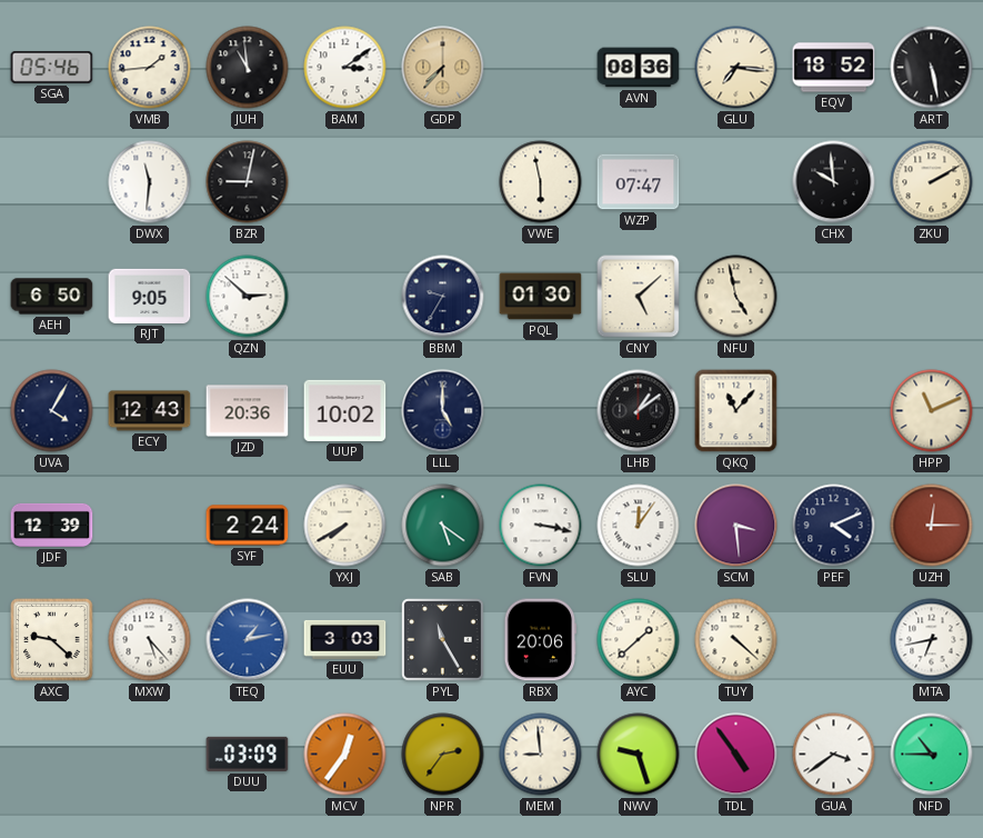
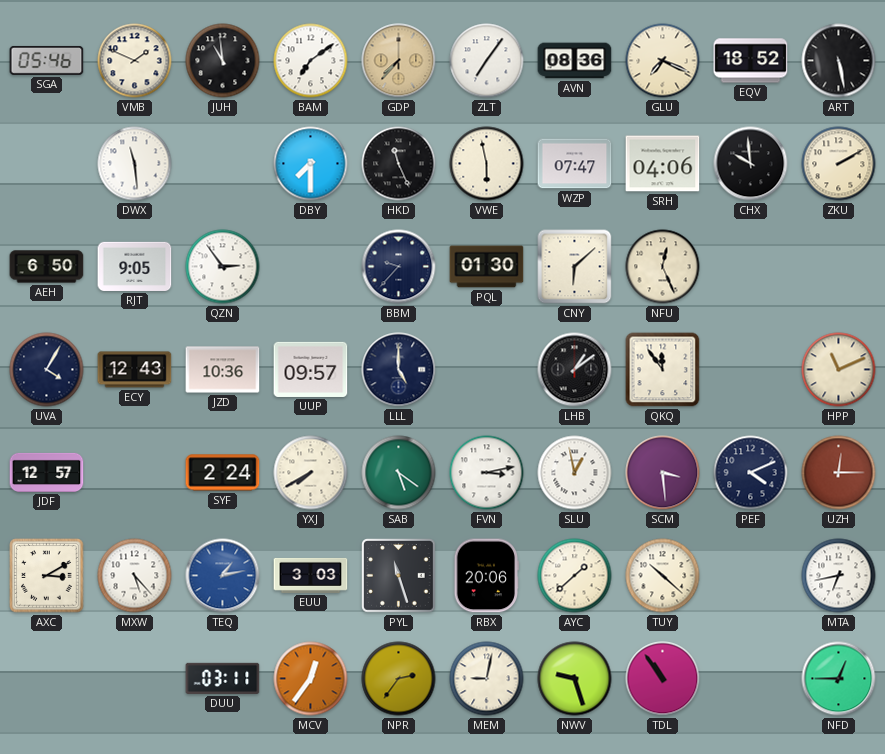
VMB: 1:44 -> 1:49
BAM: 3:09 -> 7:09
ZLT: none -> 7:06
GLU: 7:16 -> 7:19
DWX: 11:31 -> 11:29
BZR: 9:02 -> none
DBY: none -> 7:30
HKD: none -> 11:26
SRH: none -> 04:06
QZN: 2:52 -> 2:54
BBM: 9:35 -> 9:37
CNY: 5:08 -> 6:08
NFU: 4:58 -> 12:26
JZD: 20:36 -> 10:36
UUP: 10:02 -> 09:57
QKQ: 11:07 -> 11:54
JDF: 12:39 -> 12:57
FVN: 3:17 -> 3:13
SLU: 12:06 -> 12:58
AXC: 9:22 -> 3:10
PYL: 11:25 -> 11:27
TUY: 4:22 -> 10:22
DUU: 03:09 -> 03:11
MEM: 8:59 -> 9:02
TDL: 4:54 -> 10:54
GUA: 3:39 -> none
NFD: 10:45 -> 12:45
